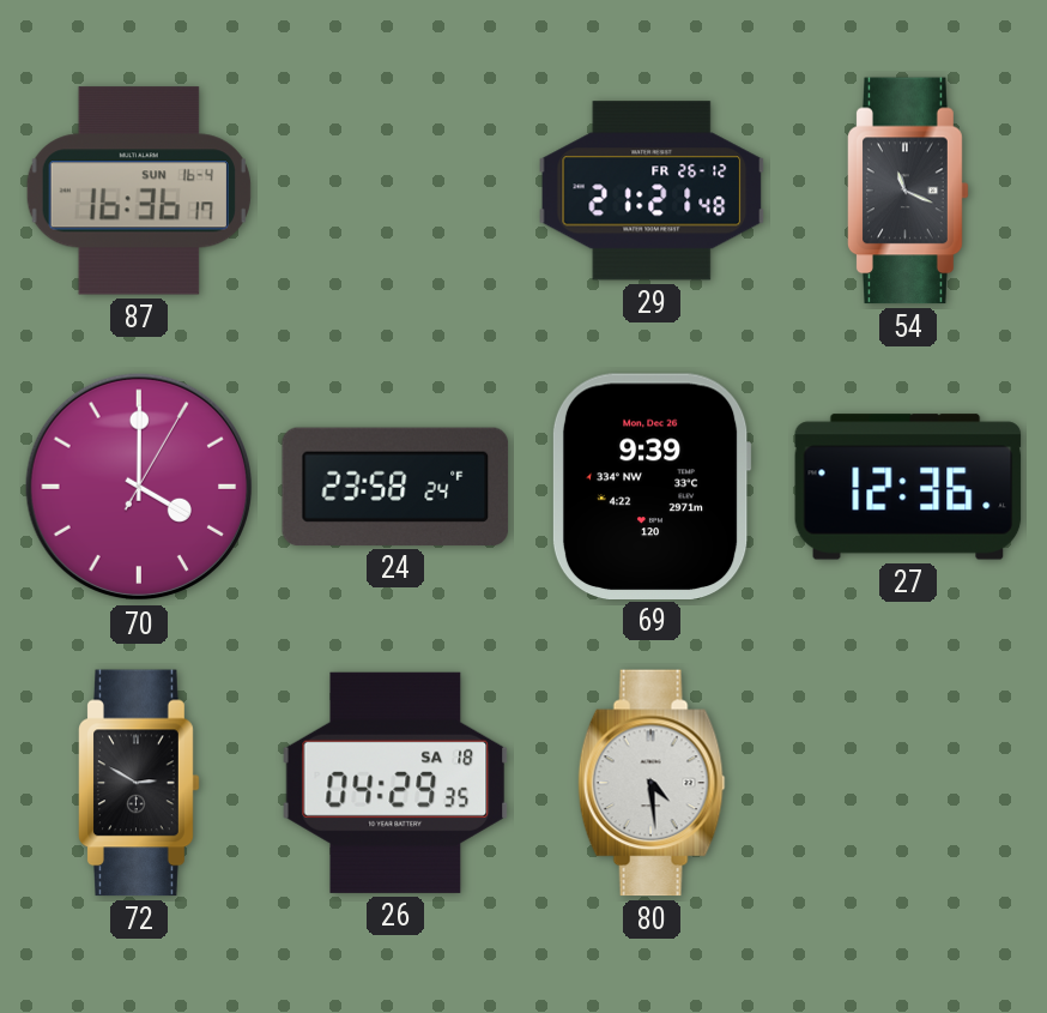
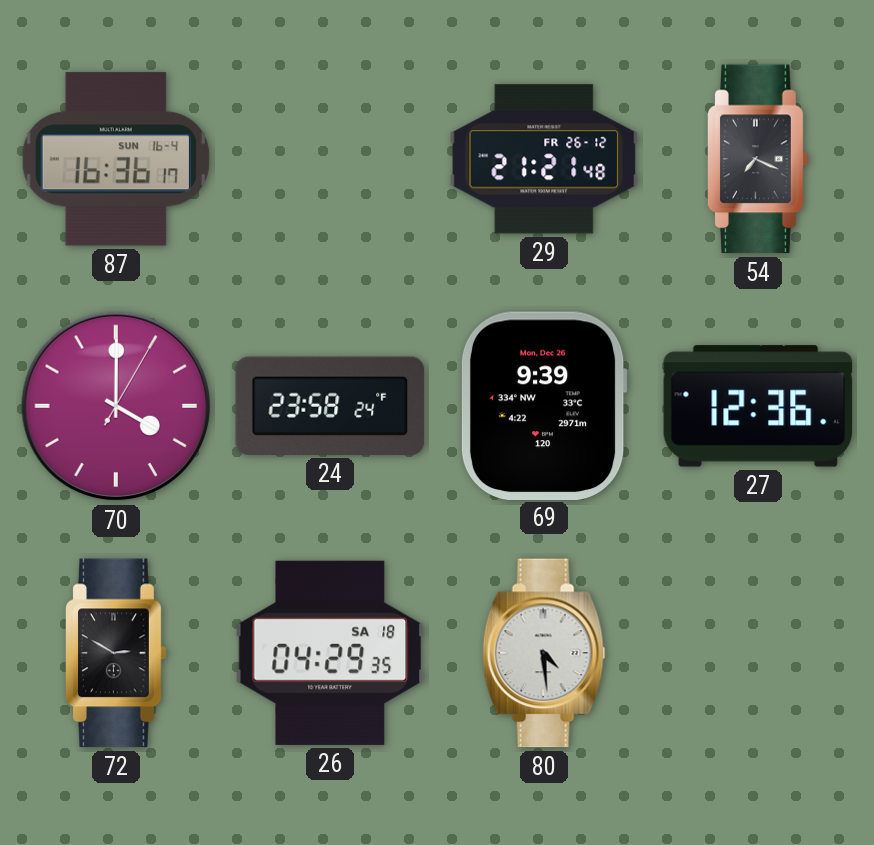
54: 11:19 -> 7:19
